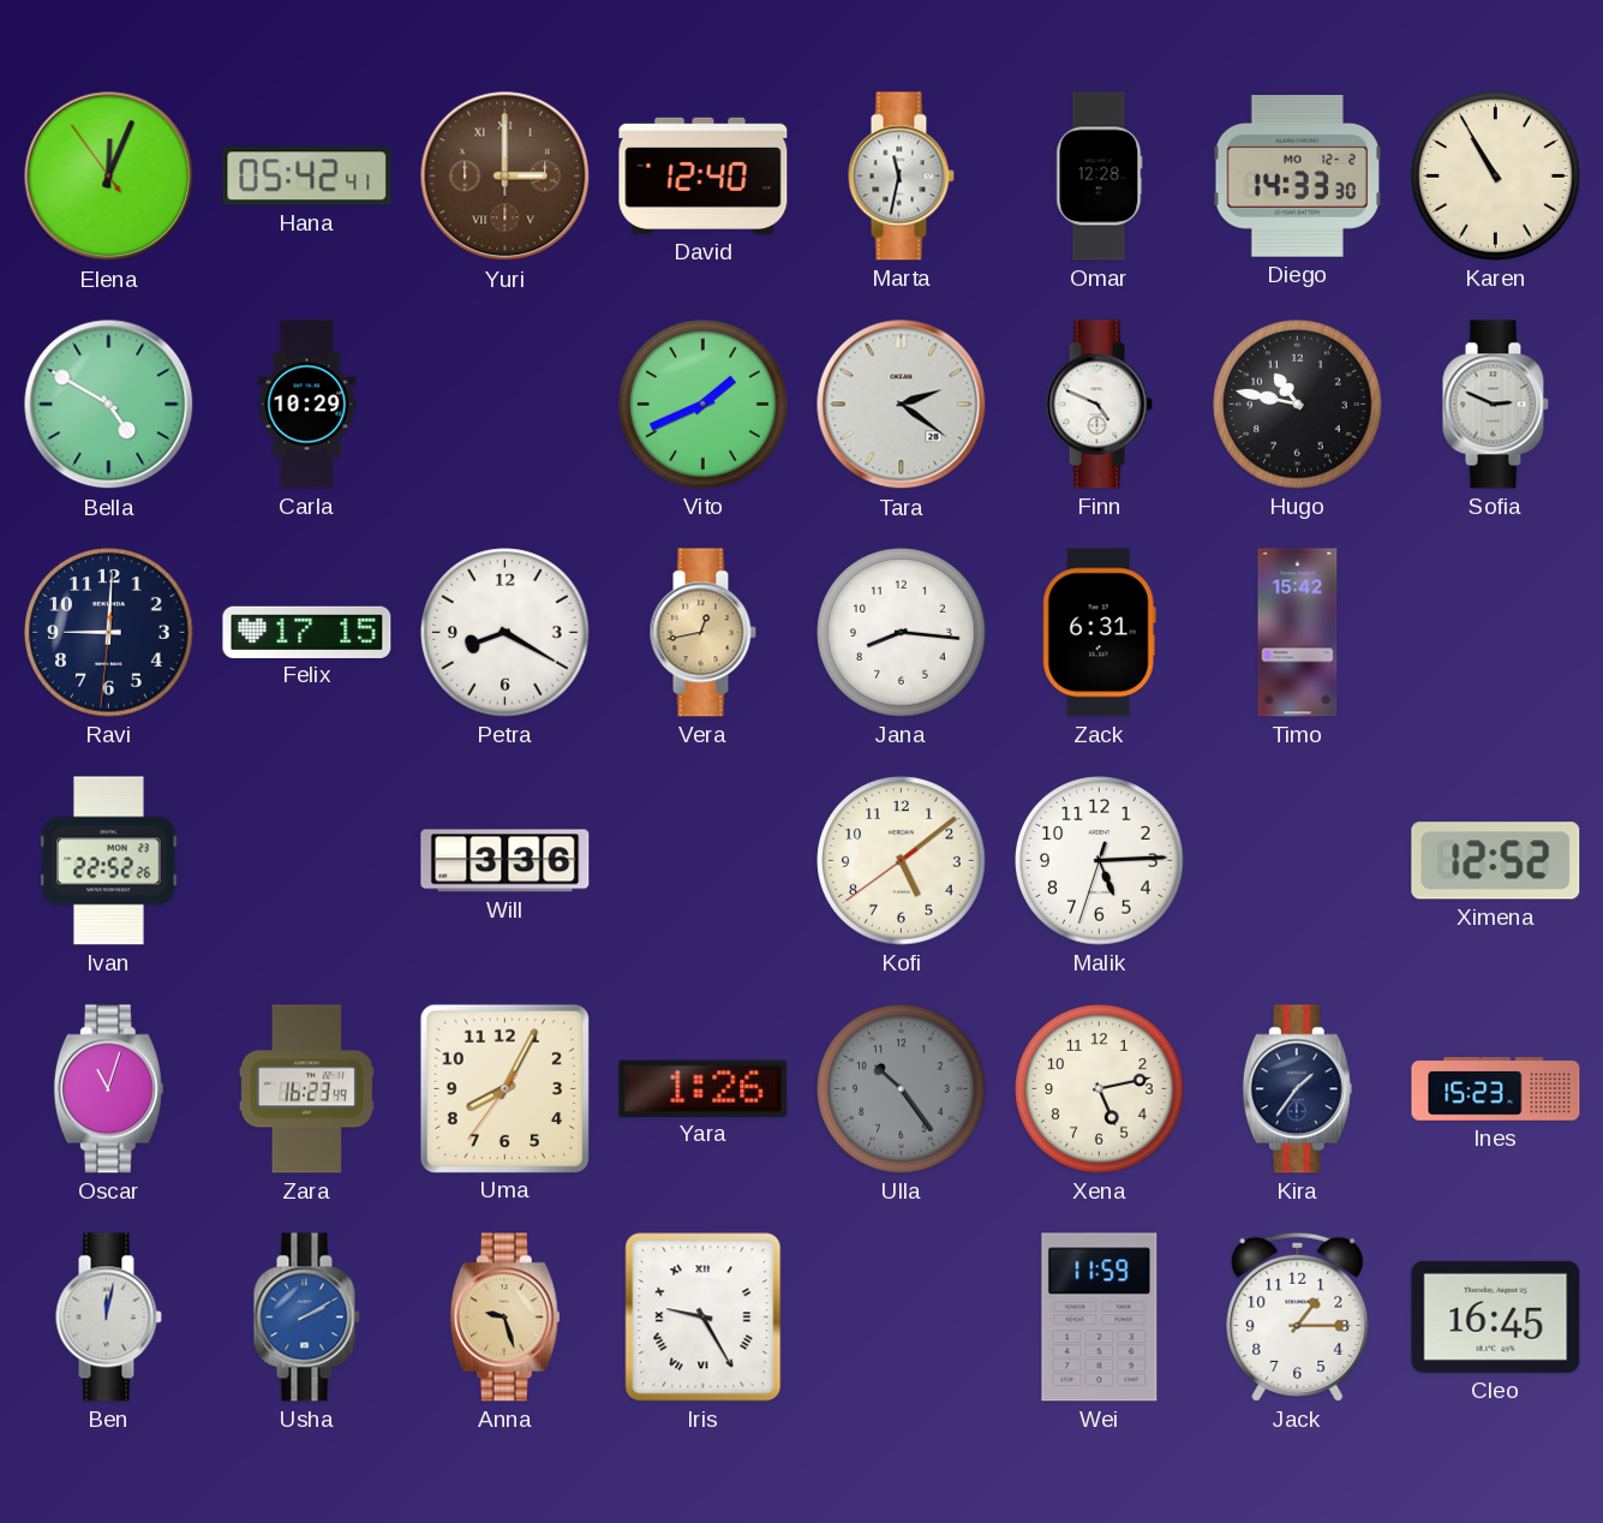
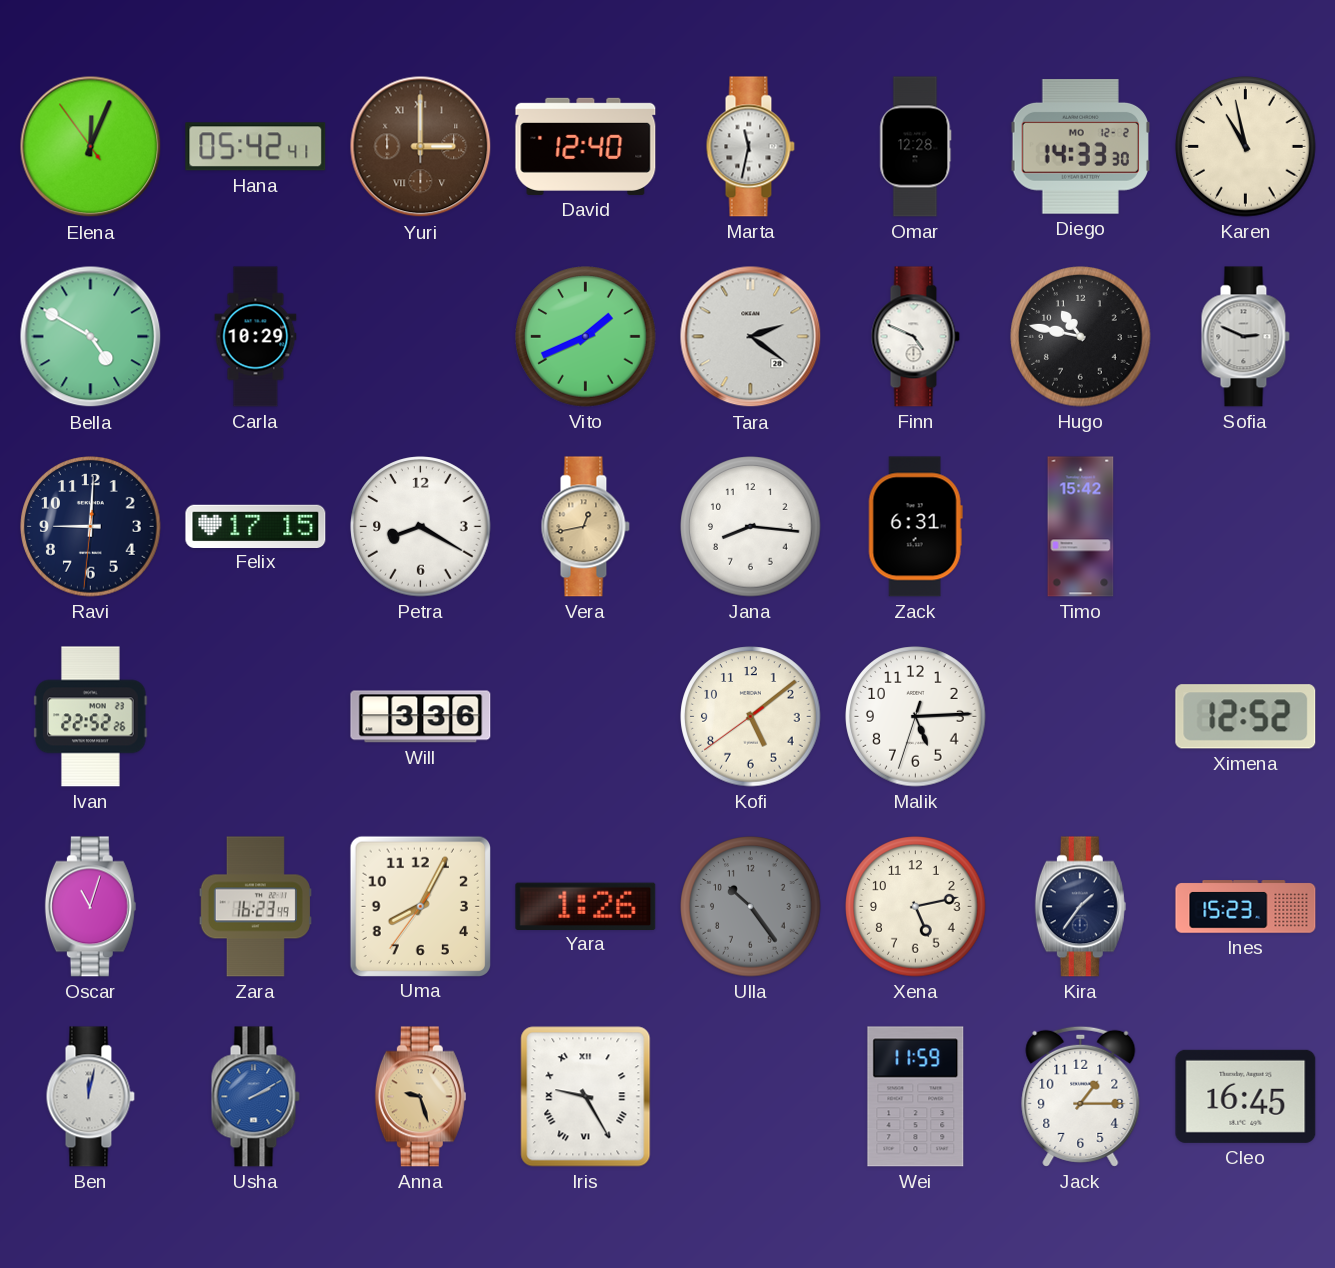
Karen: 10:55 -> 10:58
